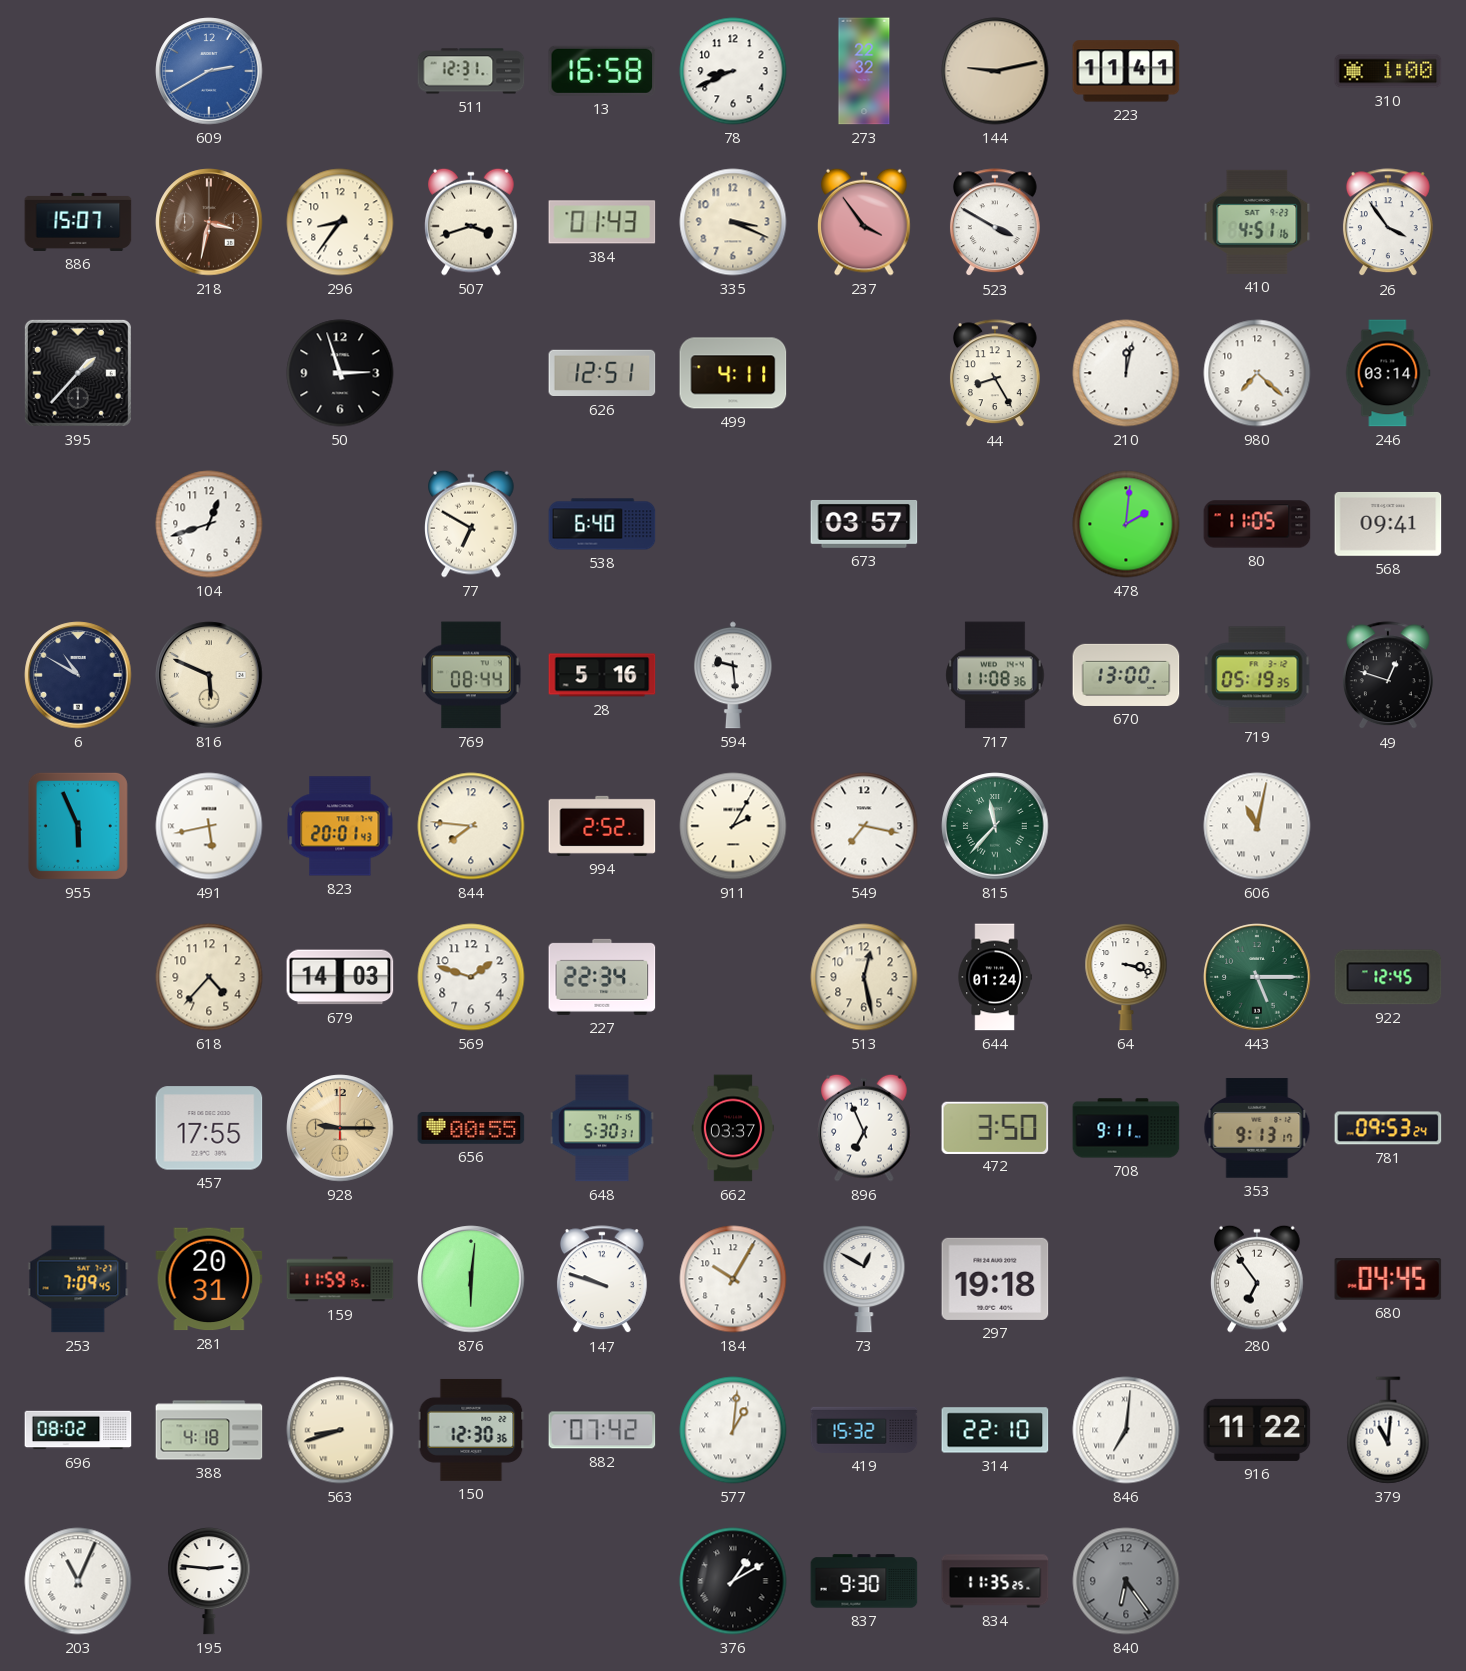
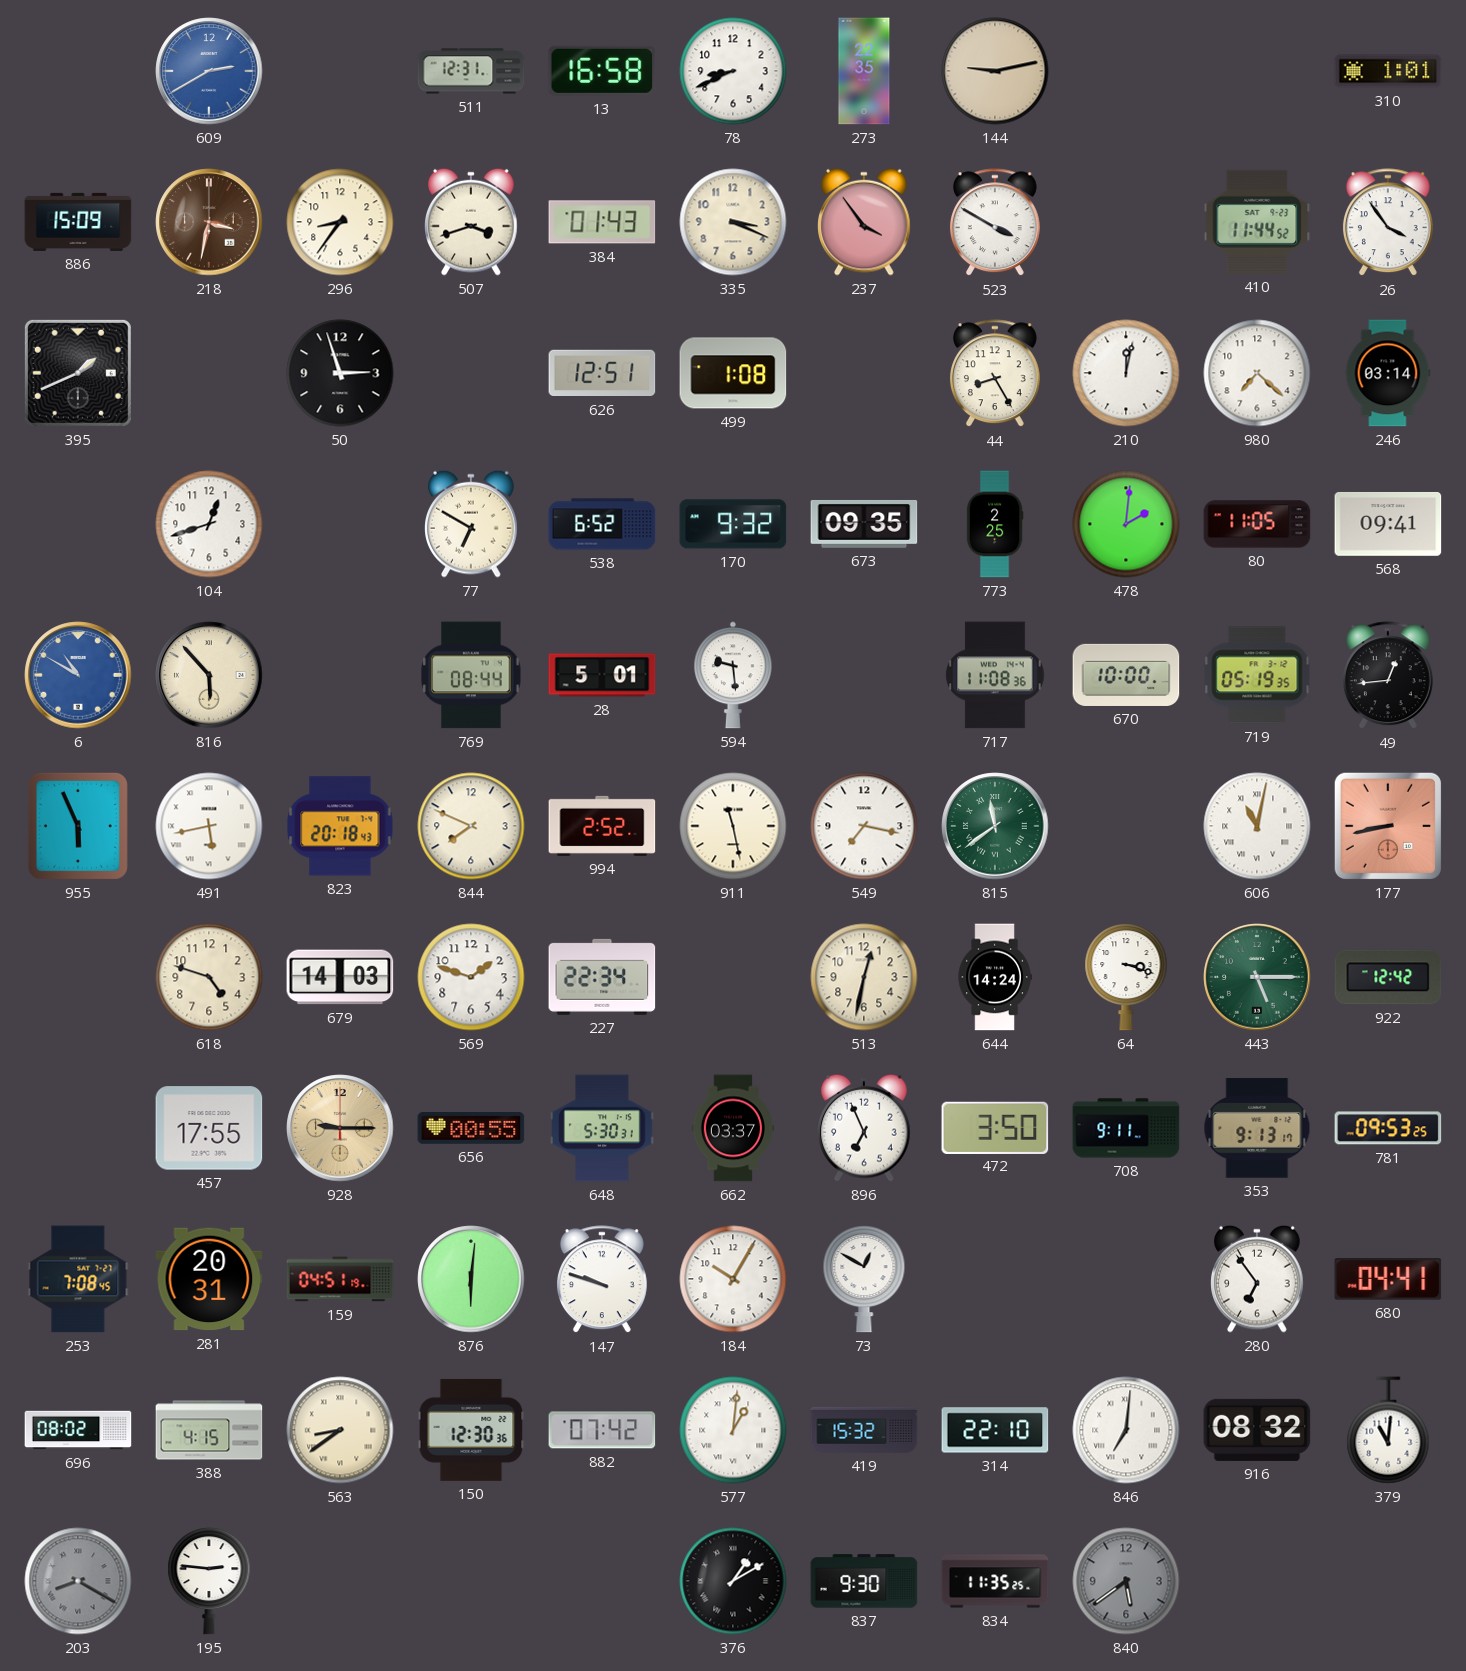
273: 22:32 -> 22:35
223: 11:41 -> none
310: 1:00 -> 1:01
886: 15:07 -> 15:09
410: 4:51 -> 11:44
395: 1:37 -> 1:41
499: 4:11 -> 1:08
538: 6:40 -> 6:52
170: none -> 9:32
673: 03:57 -> 09:35
773: none -> 2:25
6 dial: navy -> blue
816: 5:49 -> 5:53
28: 5:16 -> 5:01
670: 13:00 -> 10:00
49: 12:48 -> 12:44
823: 20:01 -> 20:18
844: 7:46 -> 7:49
911: 2:05 -> 11:28
815: 11:37 -> 11:39
177: none -> 8:43
618: 4:37 -> 4:48
513: 12:28 -> 12:32
644: 01:24 -> 14:24
922: 12:45 -> 12:42
781: 09:53:24 -> 09:53:25
253: 7:09 -> 7:08
159: 11:59 -> 04:51
297: 19:18 -> none
680: 04:45 -> 04:41
388: 4:18 -> 4:15
563: 8:42 -> 8:39
916: 11:22 -> 08:32
203: 11:04 -> 8:20
203 dial: white -> grey
840: 6:24 -> 5:39
